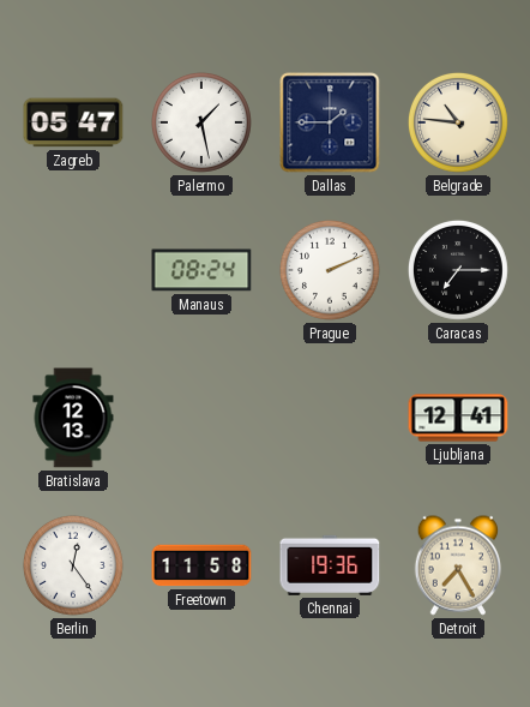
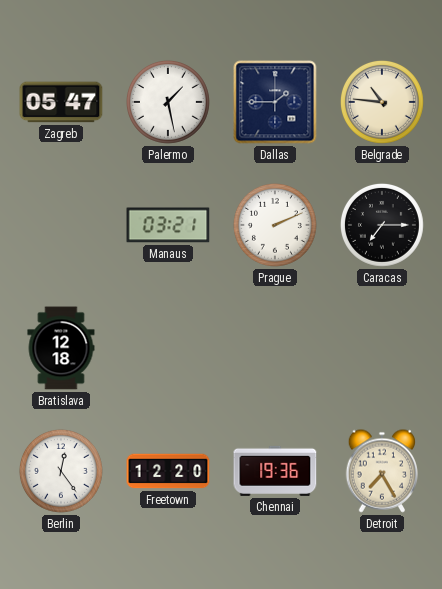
Manaus: 08:24 -> 03:21
Bratislava: 12:13 -> 12:18
Ljubljana: 12:41 -> none
Freetown: 11:58 -> 12:20
